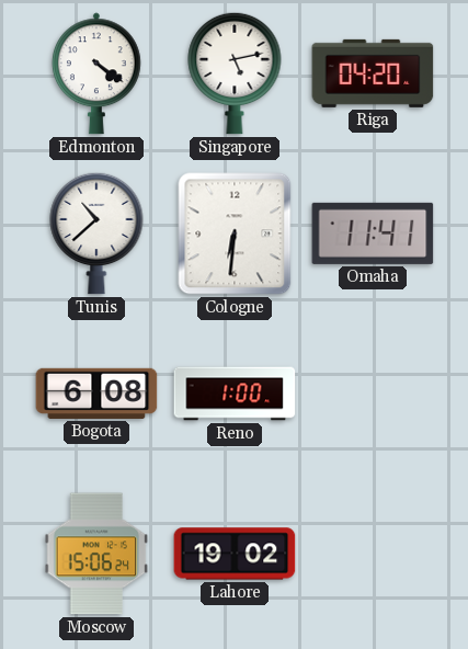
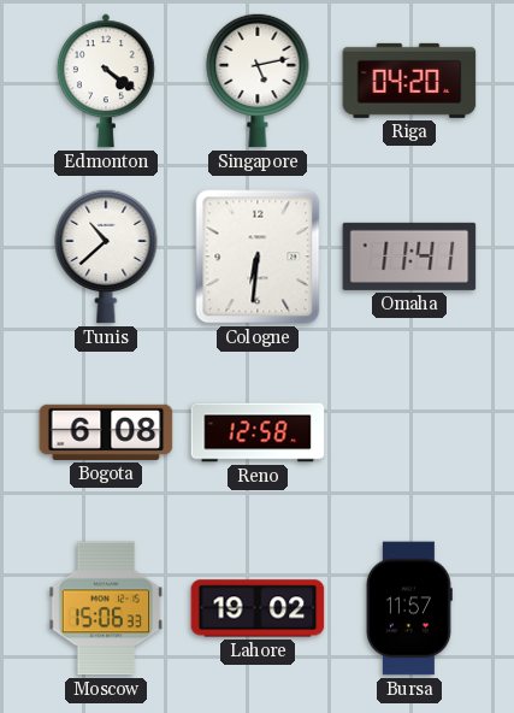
Reno: 1:00 -> 12:58
Moscow: 15:06:24 -> 15:06:33
Bursa: none -> 11:57
